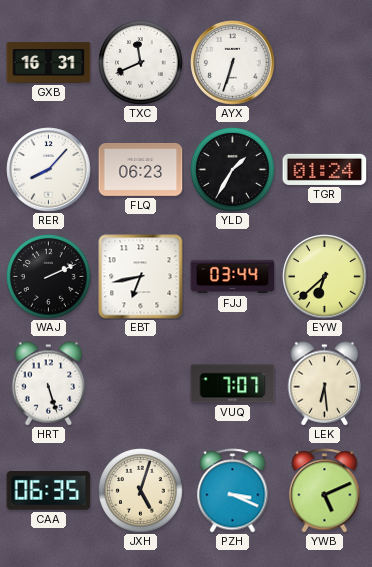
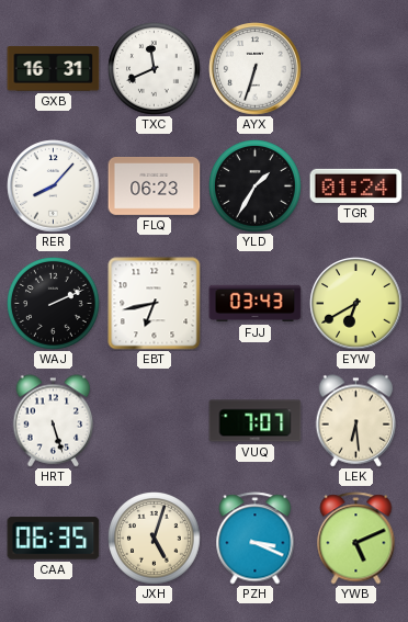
FJJ: 03:44 -> 03:43
EYW: 6:38 -> 6:40
